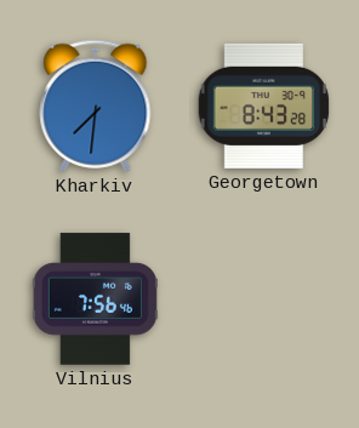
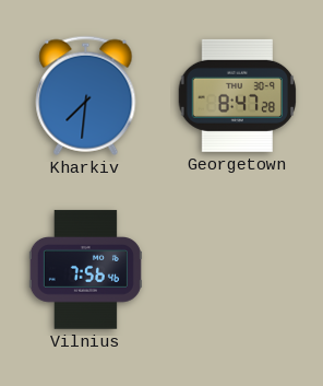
Georgetown: 8:43 -> 8:47
